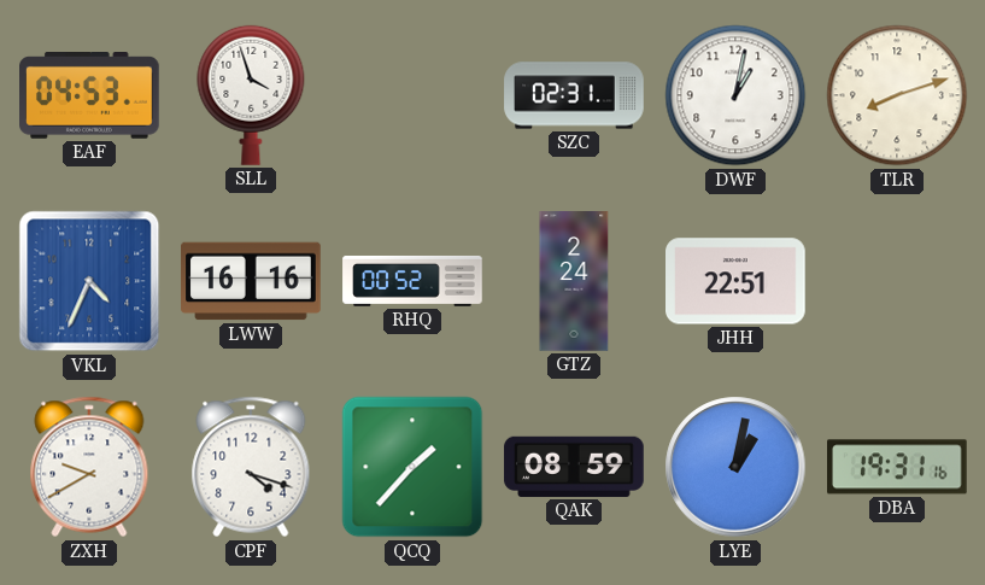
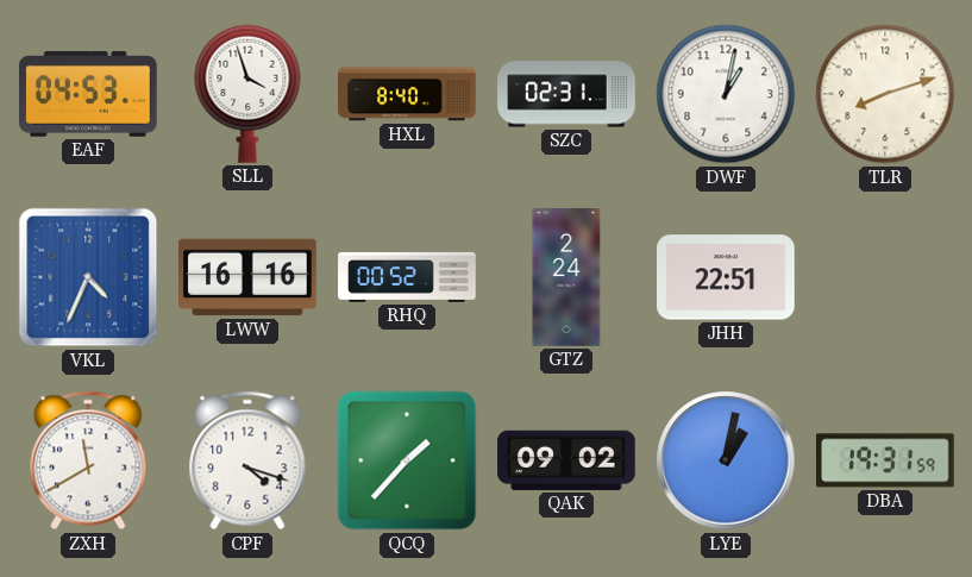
HXL: none -> 8:40
ZXH: 9:40 -> 11:40
QAK: 08:59 -> 09:02
DBA: 19:31:16 -> 19:31:59
